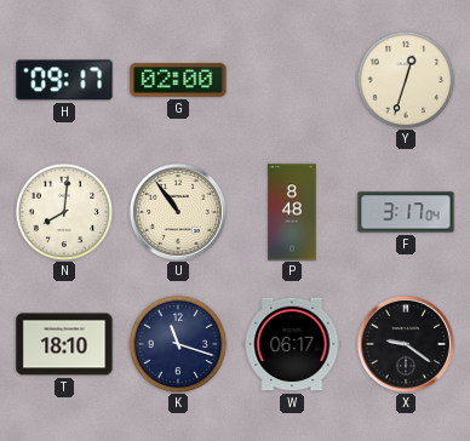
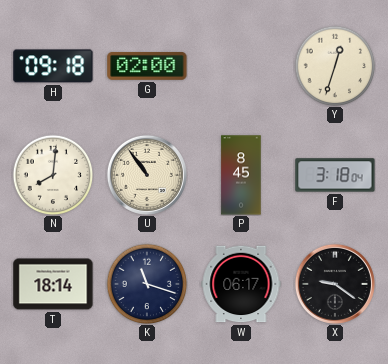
H: 09:17 -> 09:18
P: 8:48 -> 8:45
F: 3:17 -> 3:18
T: 18:10 -> 18:14
